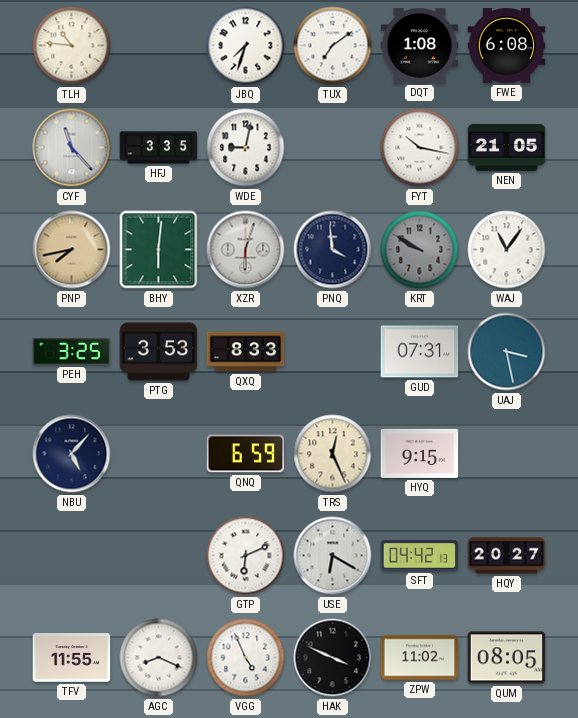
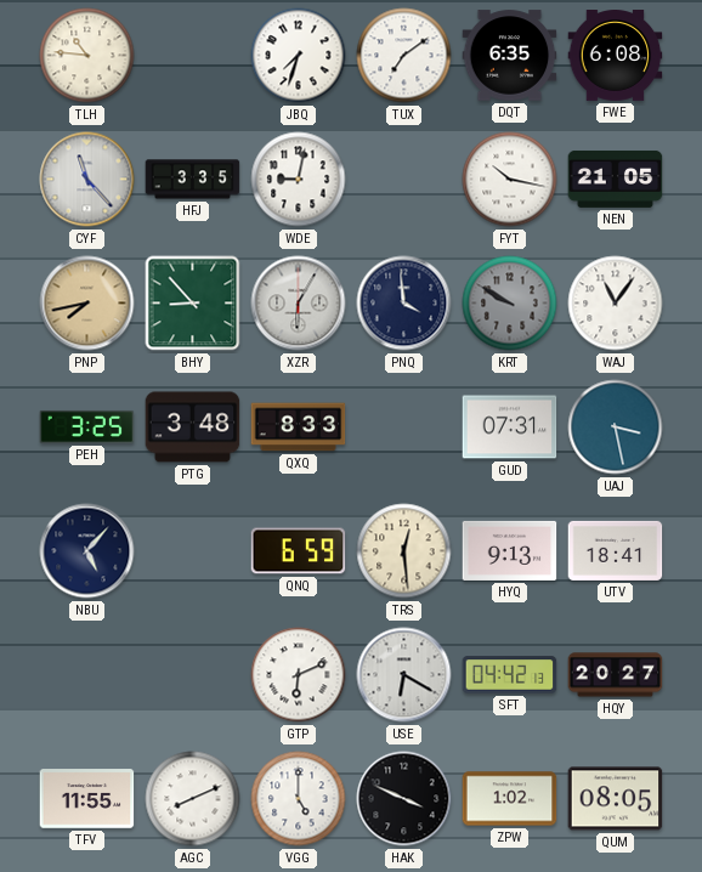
DQT: 1:08 -> 6:35
BHY: 6:01 -> 8:53
XZR: 6:03 -> 6:05
PTG: 3:53 -> 3:48
TRS: 12:26 -> 12:29
HYQ: 9:15 -> 9:13
UTV: none -> 18:41
AGC: 8:19 -> 8:11
VGG: 4:56 -> 5:00
ZPW: 11:02 -> 1:02
